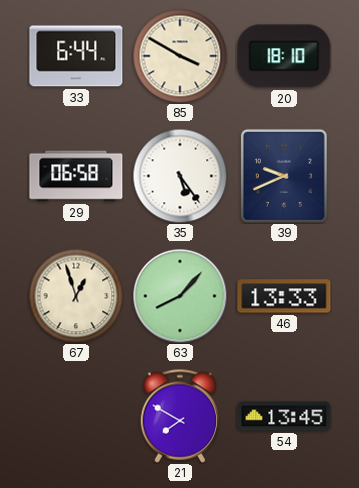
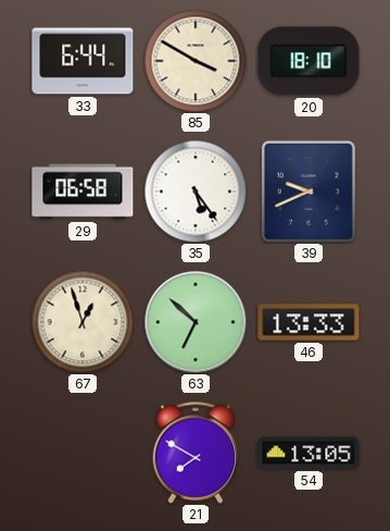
63: 8:07 -> 6:52
54: 13:45 -> 13:05
